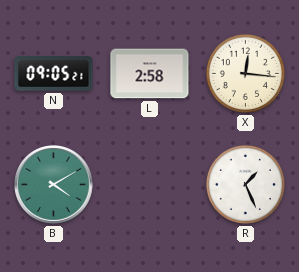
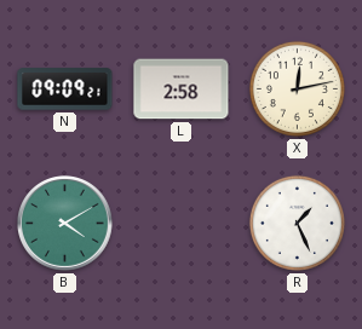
N: 09:05 -> 09:09
X: 12:16 -> 12:13
